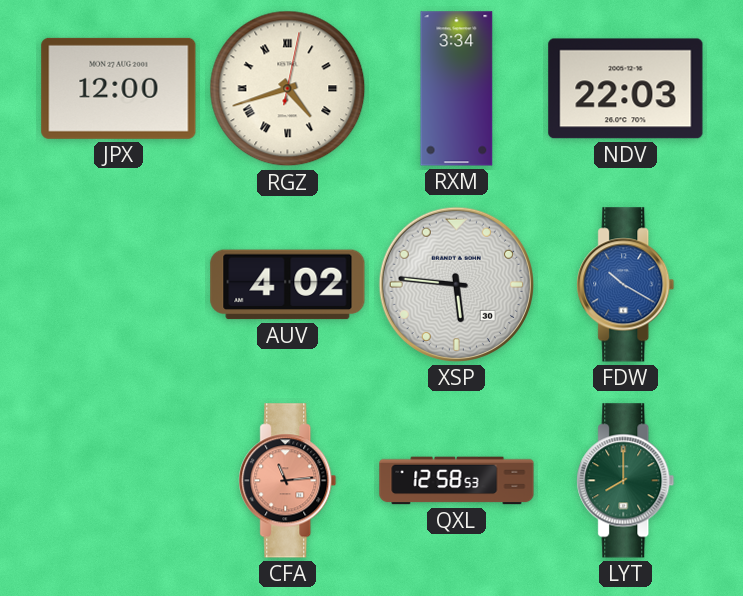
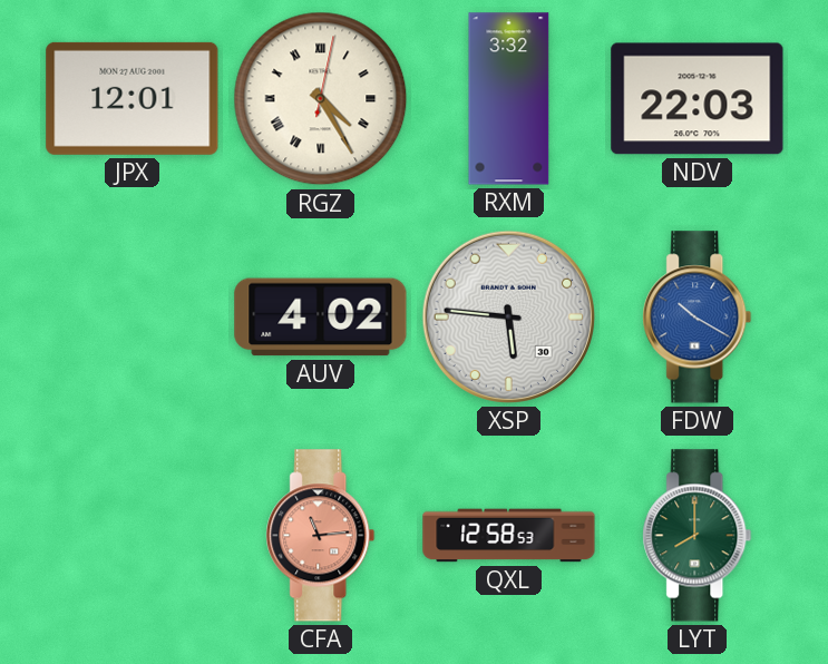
JPX: 12:00 -> 12:01
RGZ: 4:42 -> 4:25
RXM: 3:34 -> 3:32
